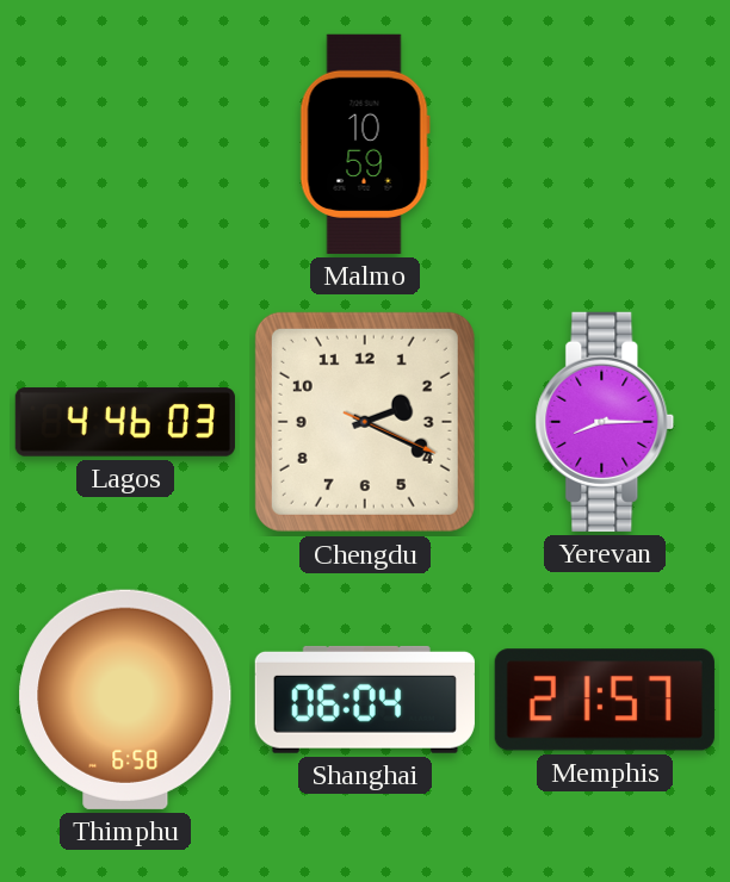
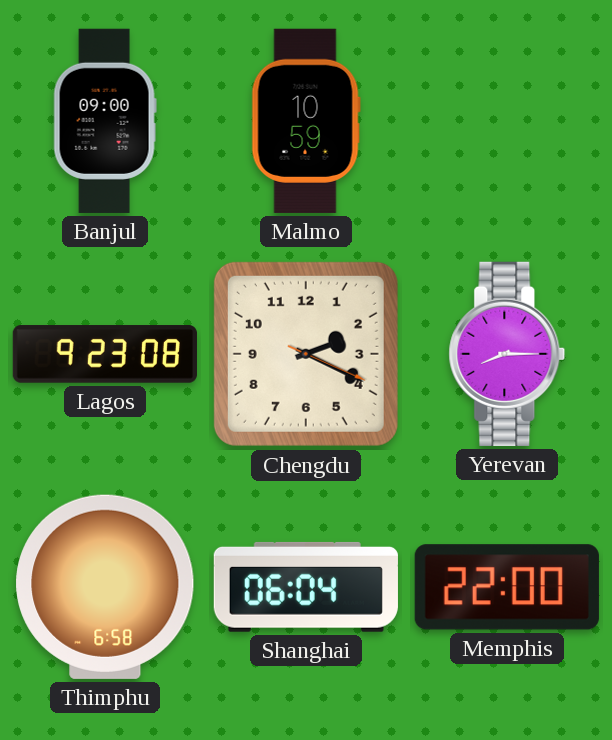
Banjul: none -> 09:00
Lagos: 4:46 -> 9:23
Memphis: 21:57 -> 22:00
